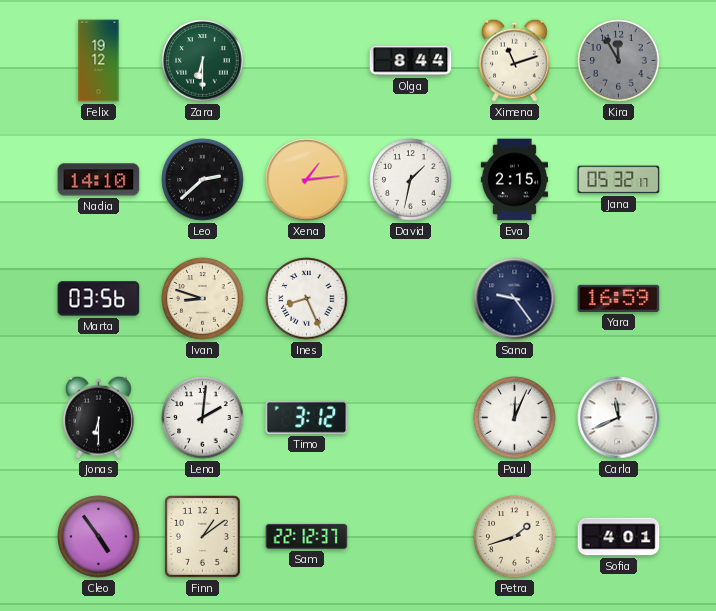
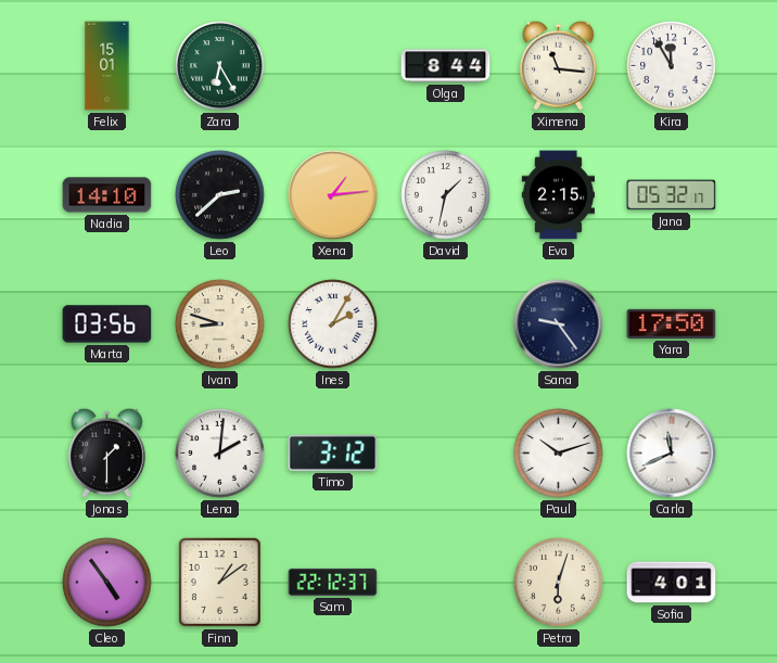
Felix: 19:12 -> 15:01
Zara: 6:30 -> 6:25
Ximena: 11:12 -> 11:16
Kira dial: grey -> white
Ines: 8:26 -> 2:05
Yara: 16:59 -> 17:50
Jonas: 6:30 -> 1:30
Paul: 12:04 -> 10:12
Petra: 1:42 -> 6:03
